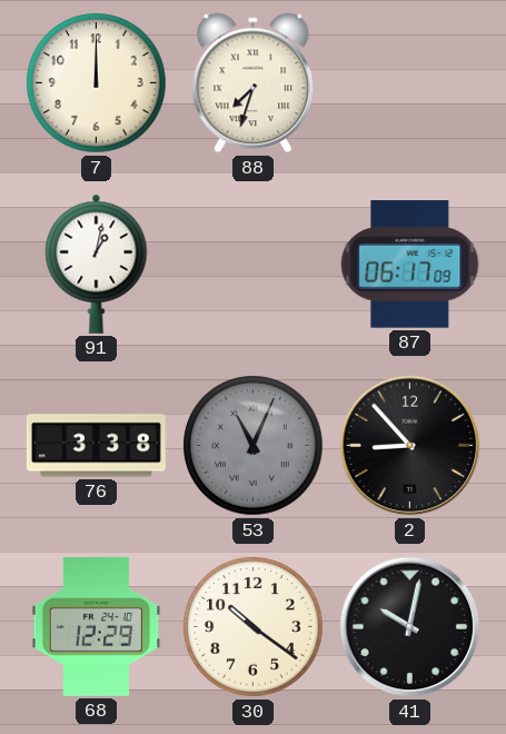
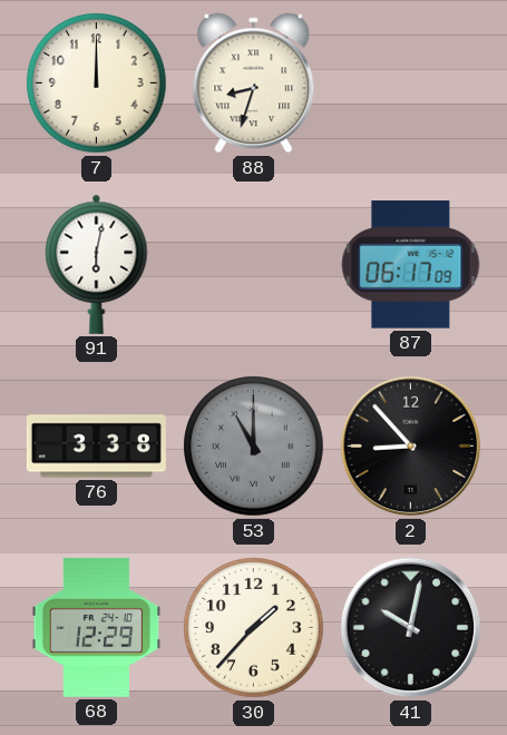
88: 7:33 -> 8:33
91: 1:02 -> 6:02
53: 11:04 -> 11:00
30: 10:21 -> 1:37
